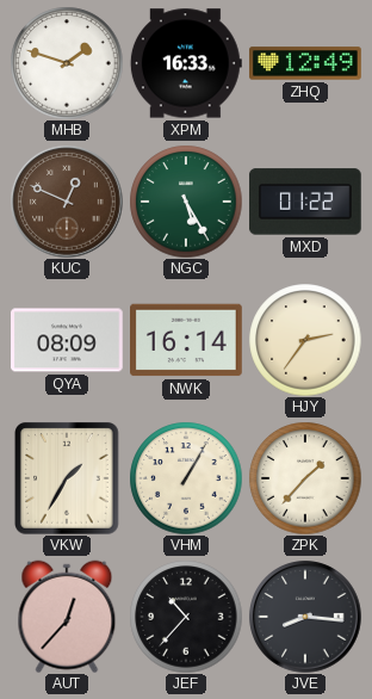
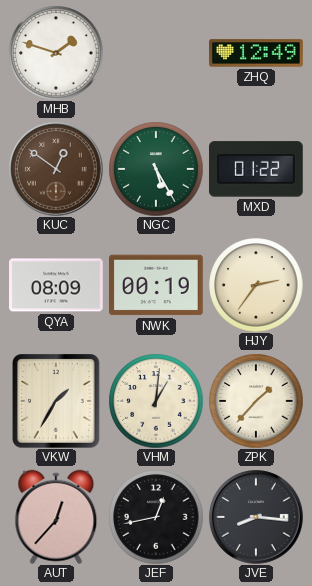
XPM: 16:33 -> none
KUC: 12:49 -> 12:51
NWK: 16:14 -> 00:19
VHM: 1:05 -> 1:01
JEF: 10:37 -> 12:43
